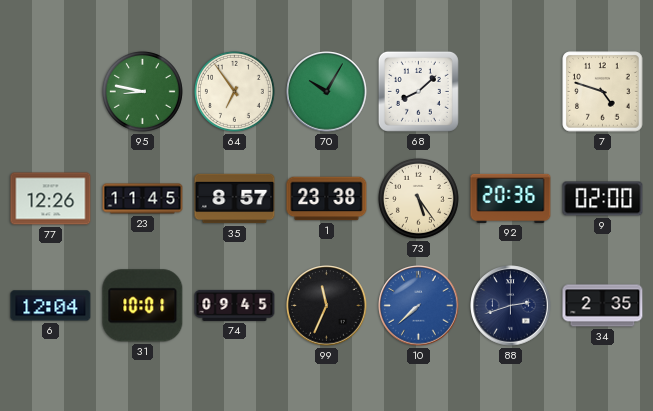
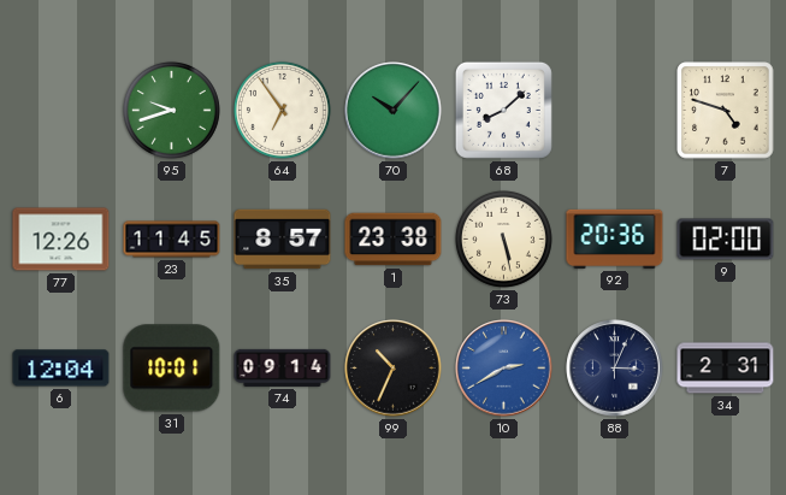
95: 8:47 -> 9:42
70: 10:05 -> 10:07
73: 5:24 -> 5:28
74: 09:45 -> 09:14
99: 11:34 -> 10:34
10: 7:38 -> 2:40
88: 2:42 -> 3:04
34: 2:35 -> 2:31
